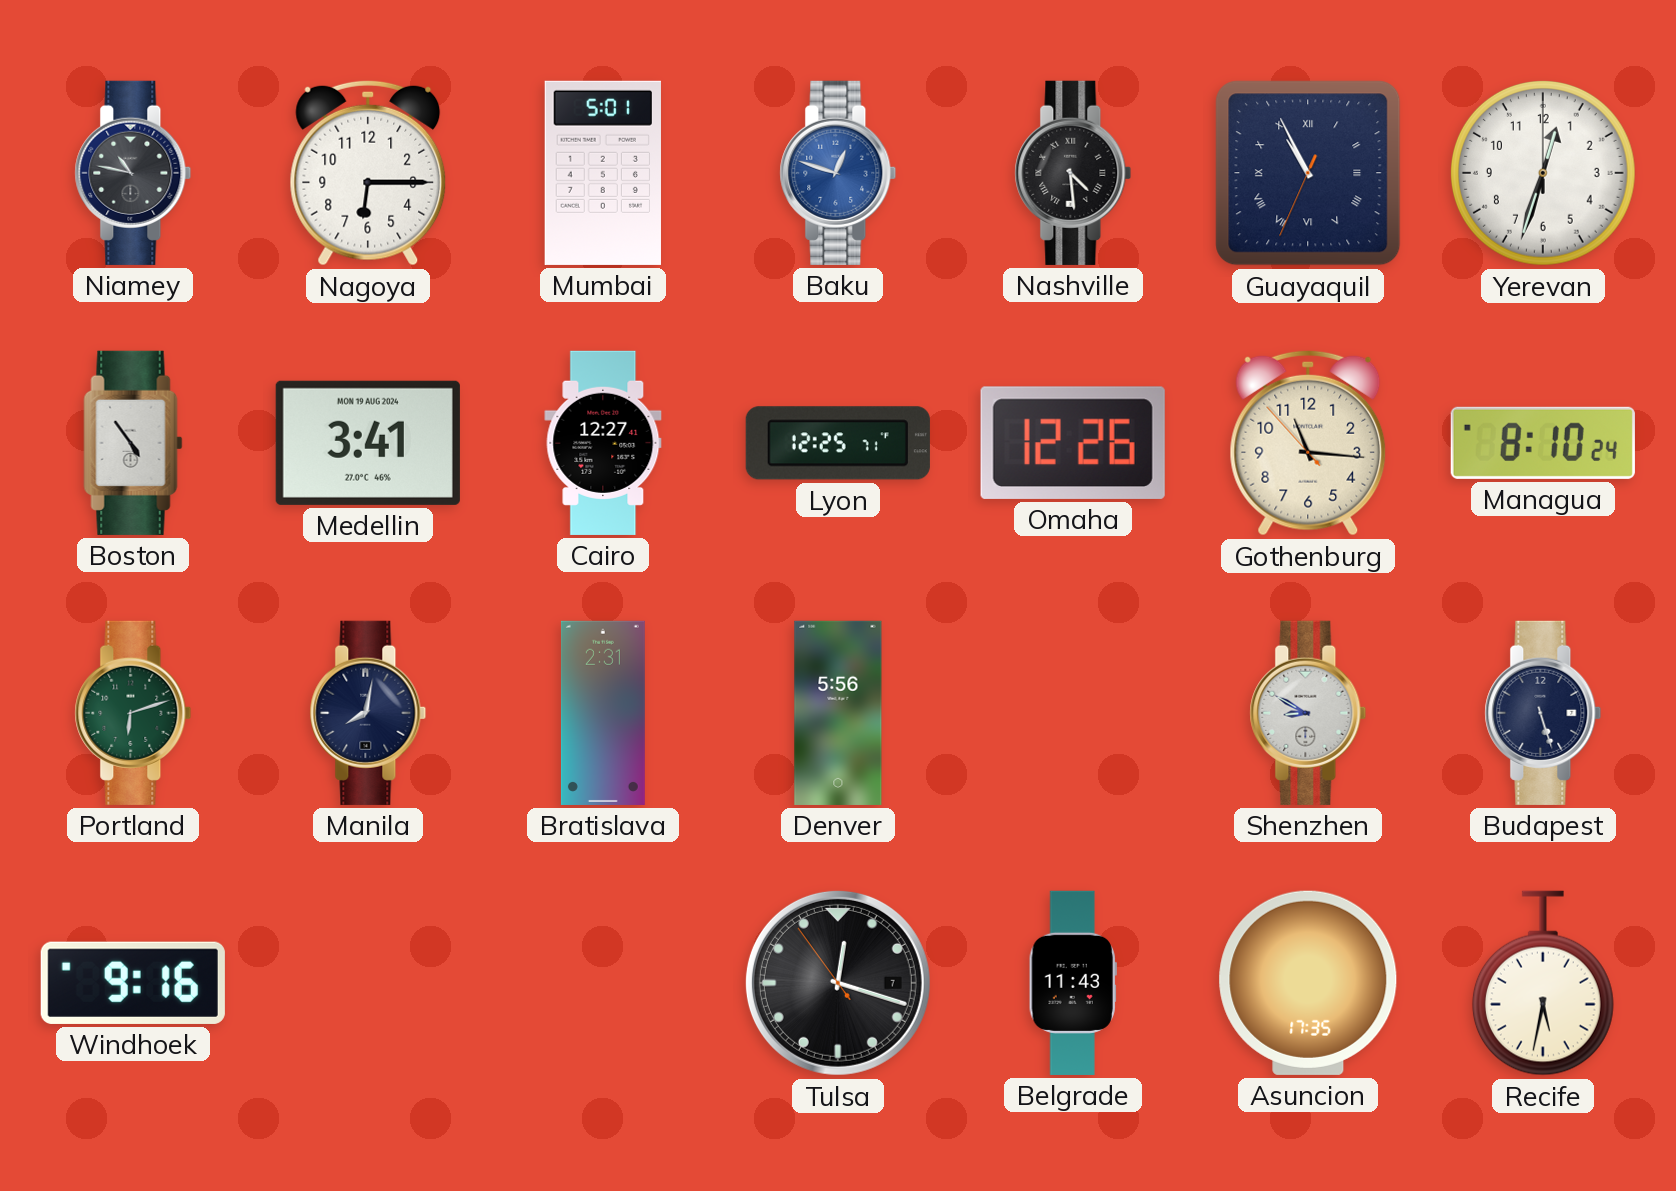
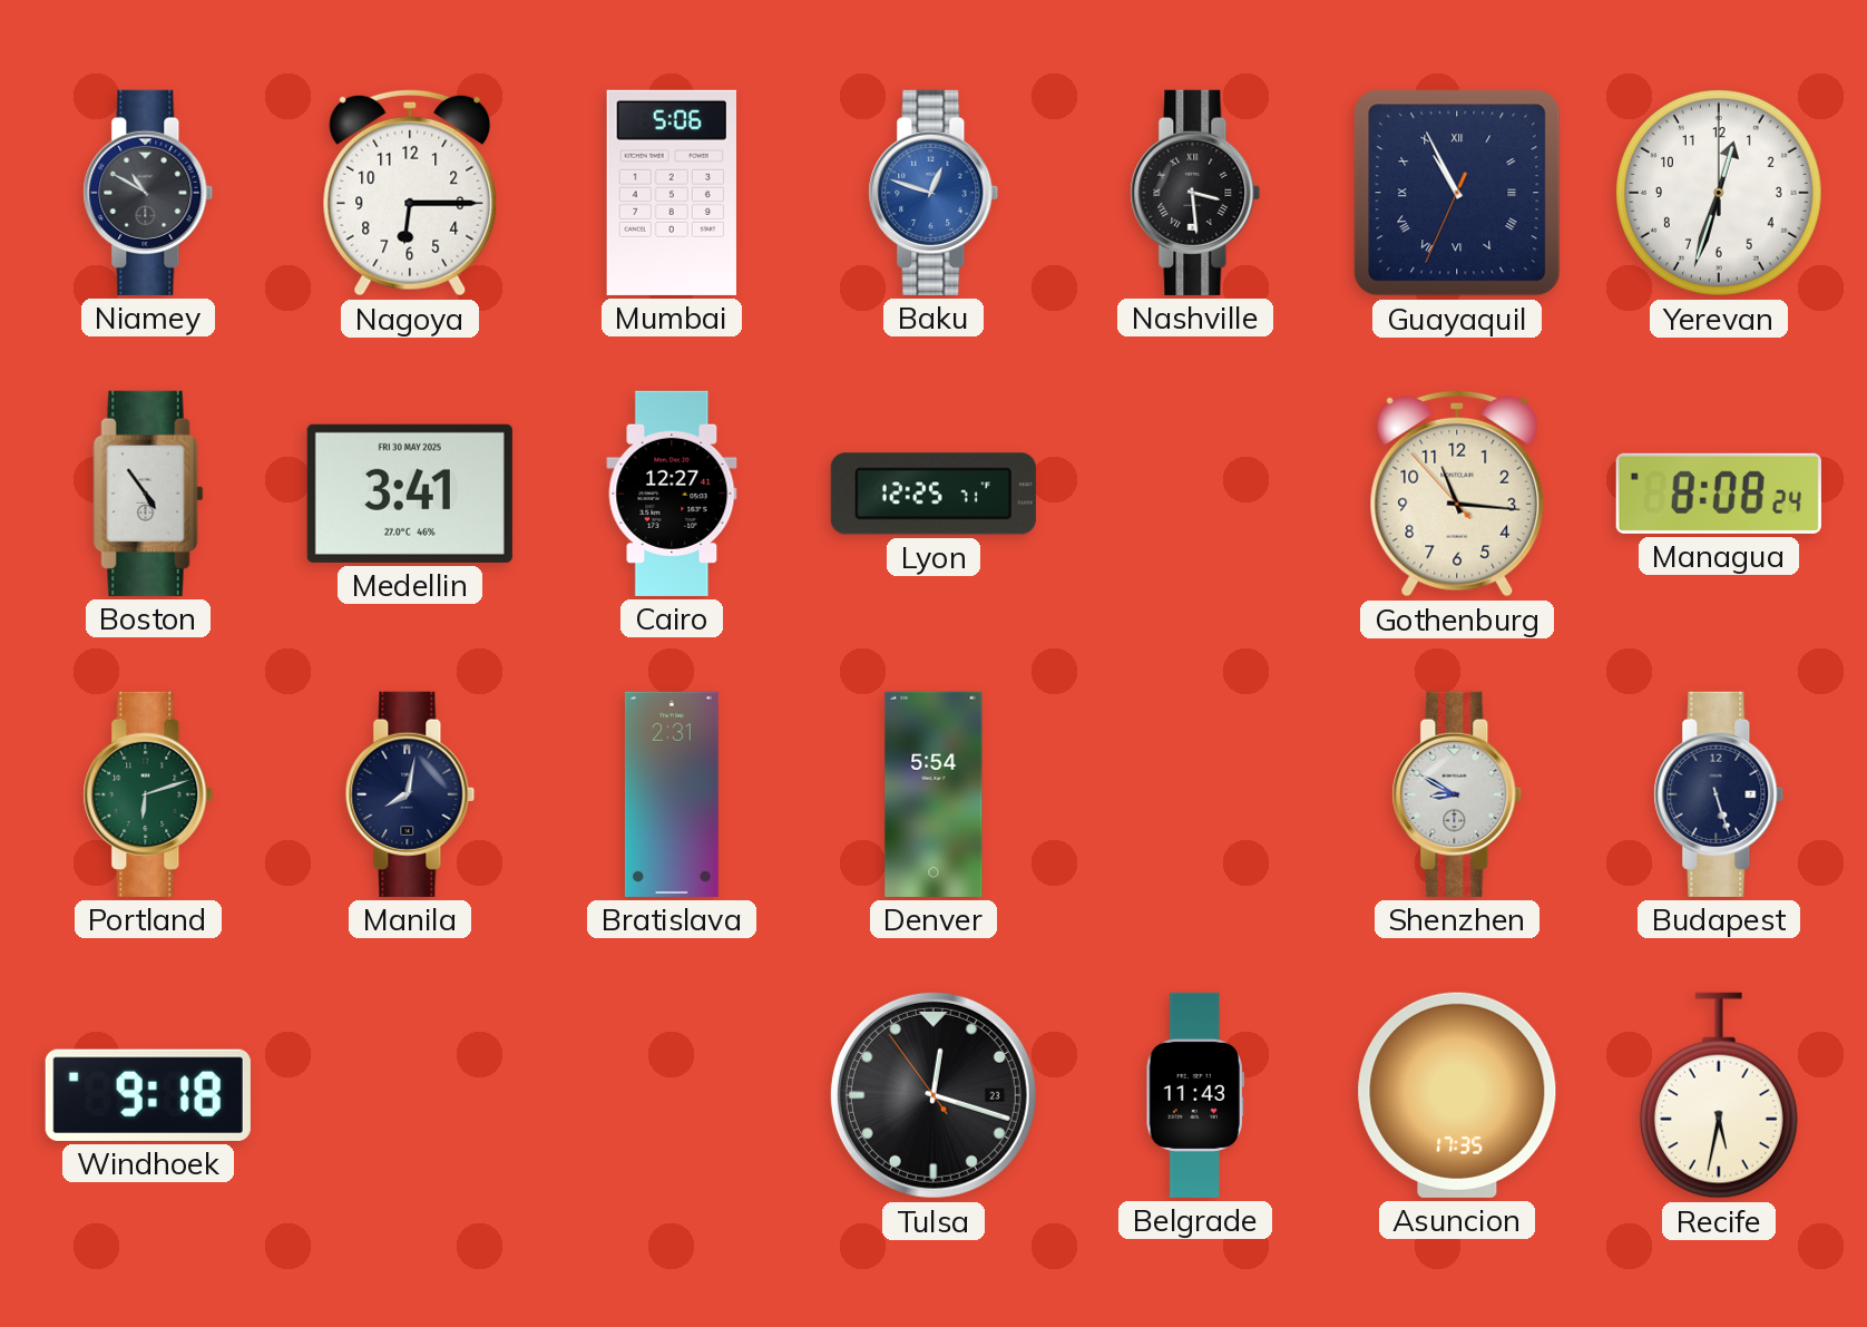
Niamey: 10:47 -> 10:50
Mumbai: 5:01 -> 5:06
Nashville: 4:29 -> 3:29
Medellin date: MON 19 AUG 2024 -> FRI 30 MAY 2025
Omaha: 12:26 -> none
Managua: 8:10 -> 8:08
Denver: 5:56 -> 5:54
Windhoek: 9:16 -> 9:18
Tulsa date: 7 -> 23
